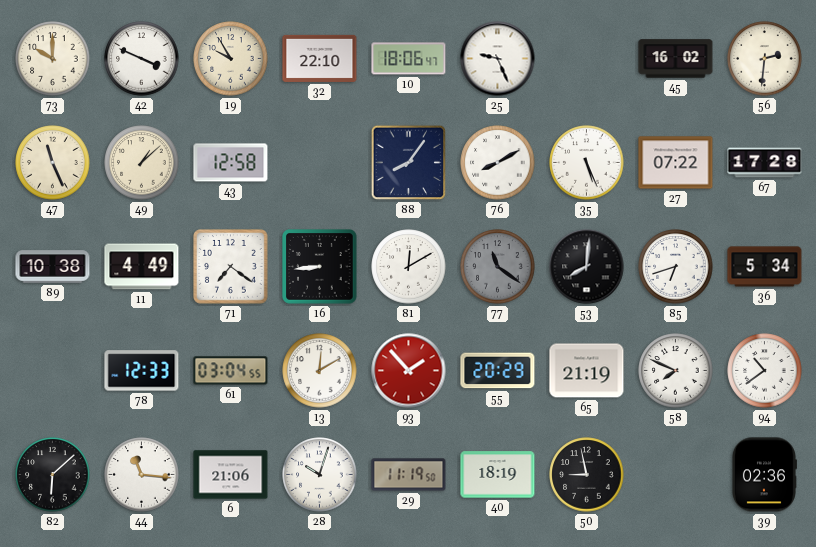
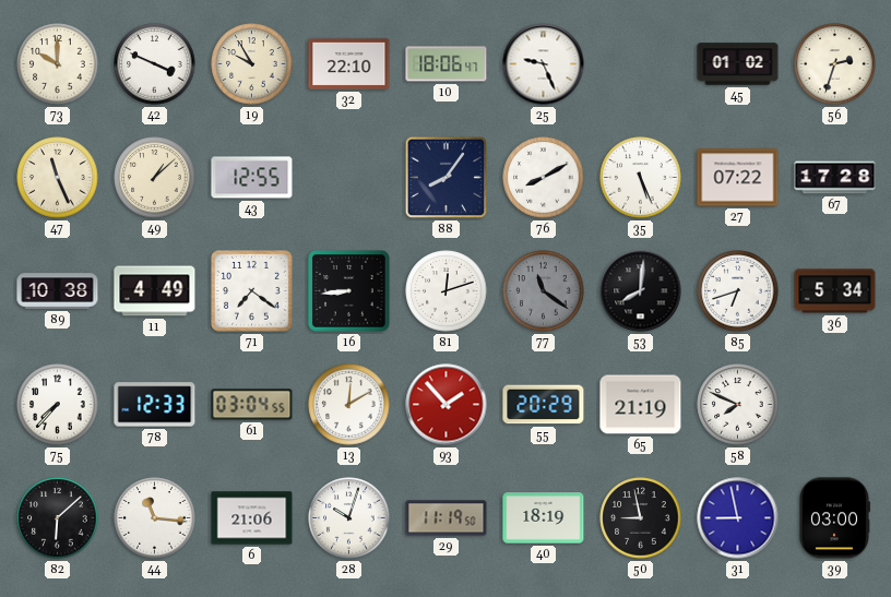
45: 16:02 -> 01:02
56: 2:31 -> 2:33
43: 12:58 -> 12:55
81: 12:10 -> 12:12
75: none -> 7:37
94: 10:39 -> none
31: none -> 8:58
39: 02:36 -> 03:00
